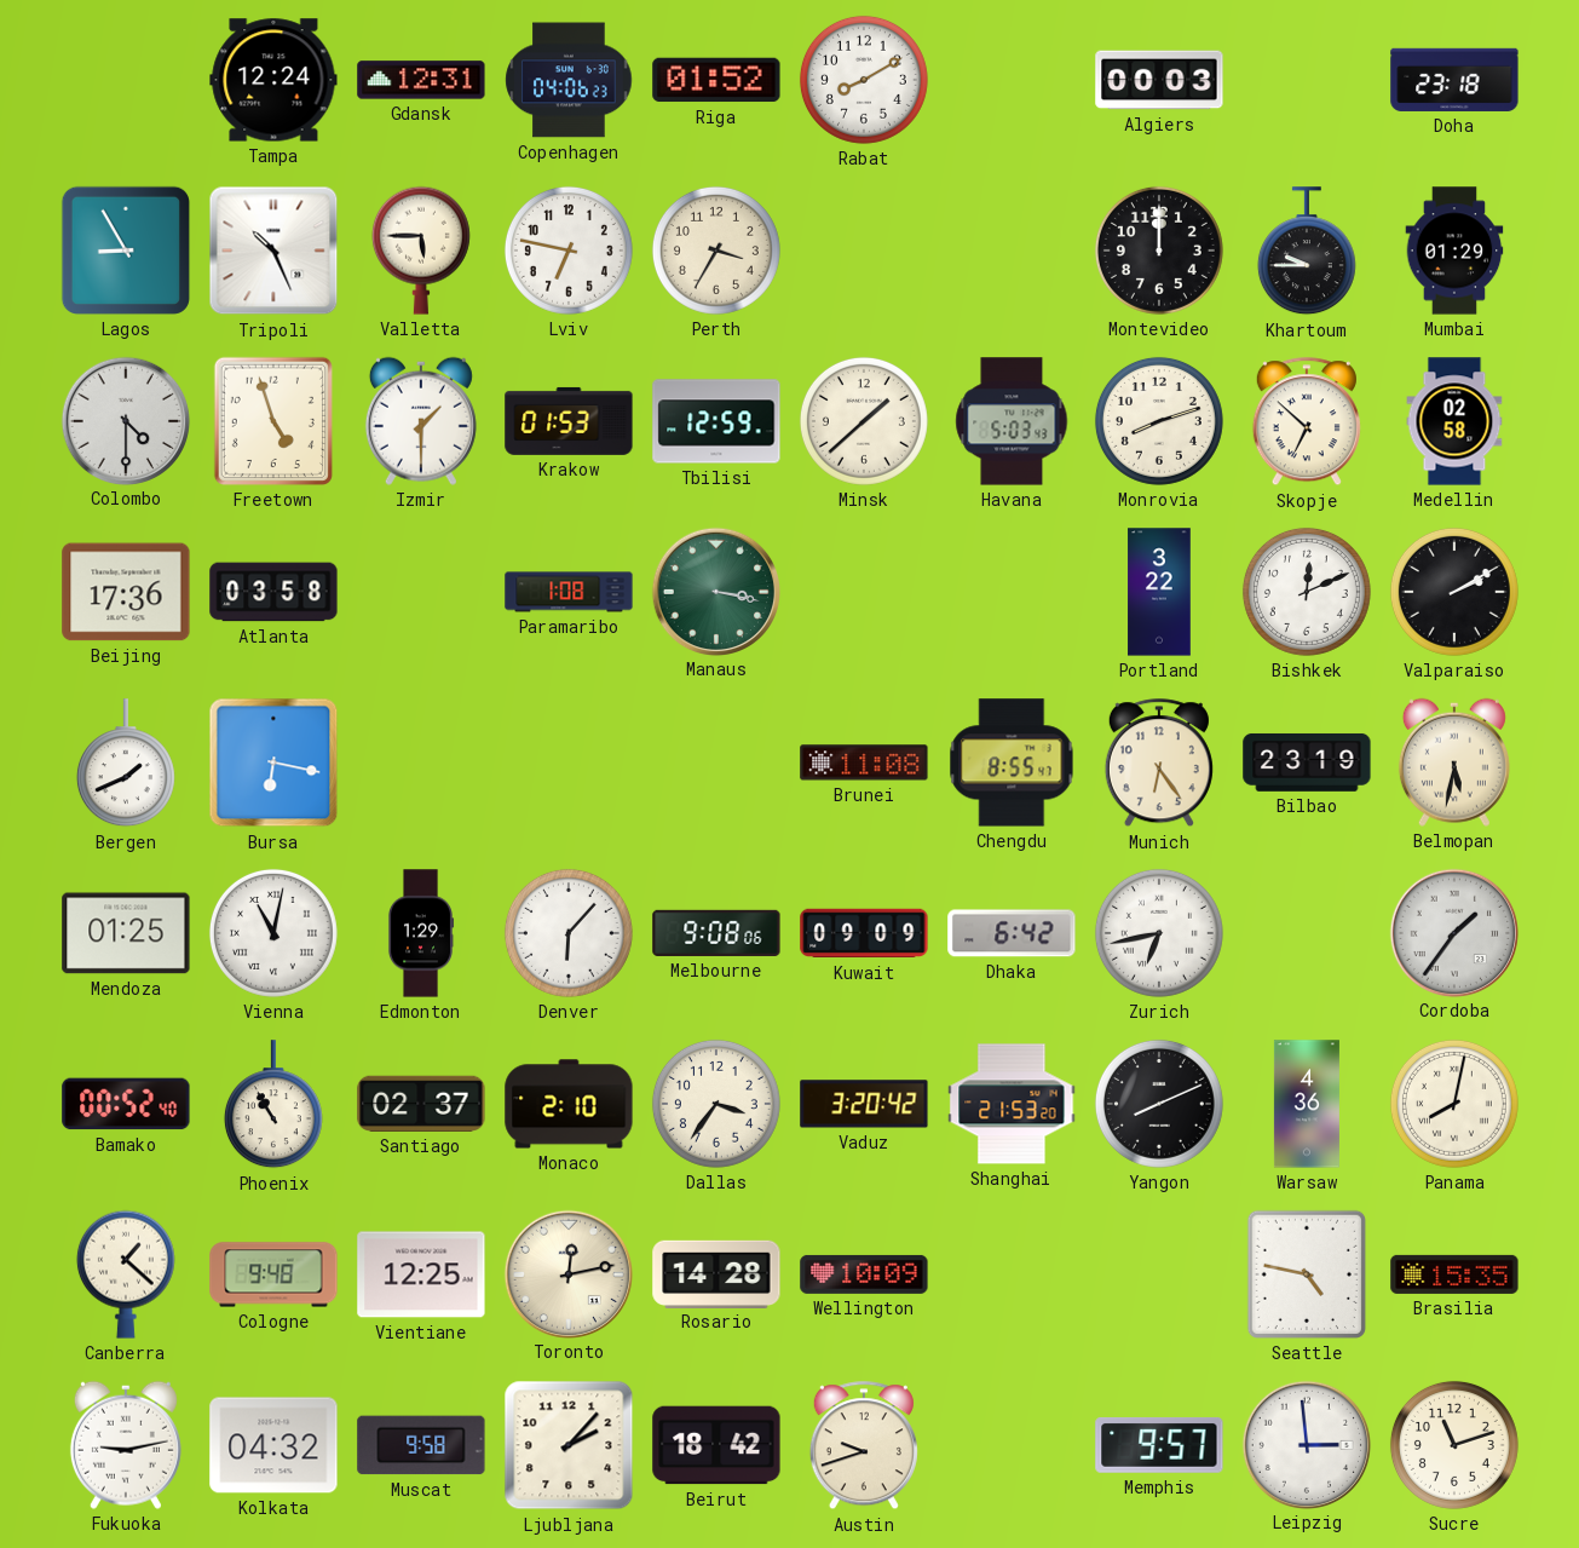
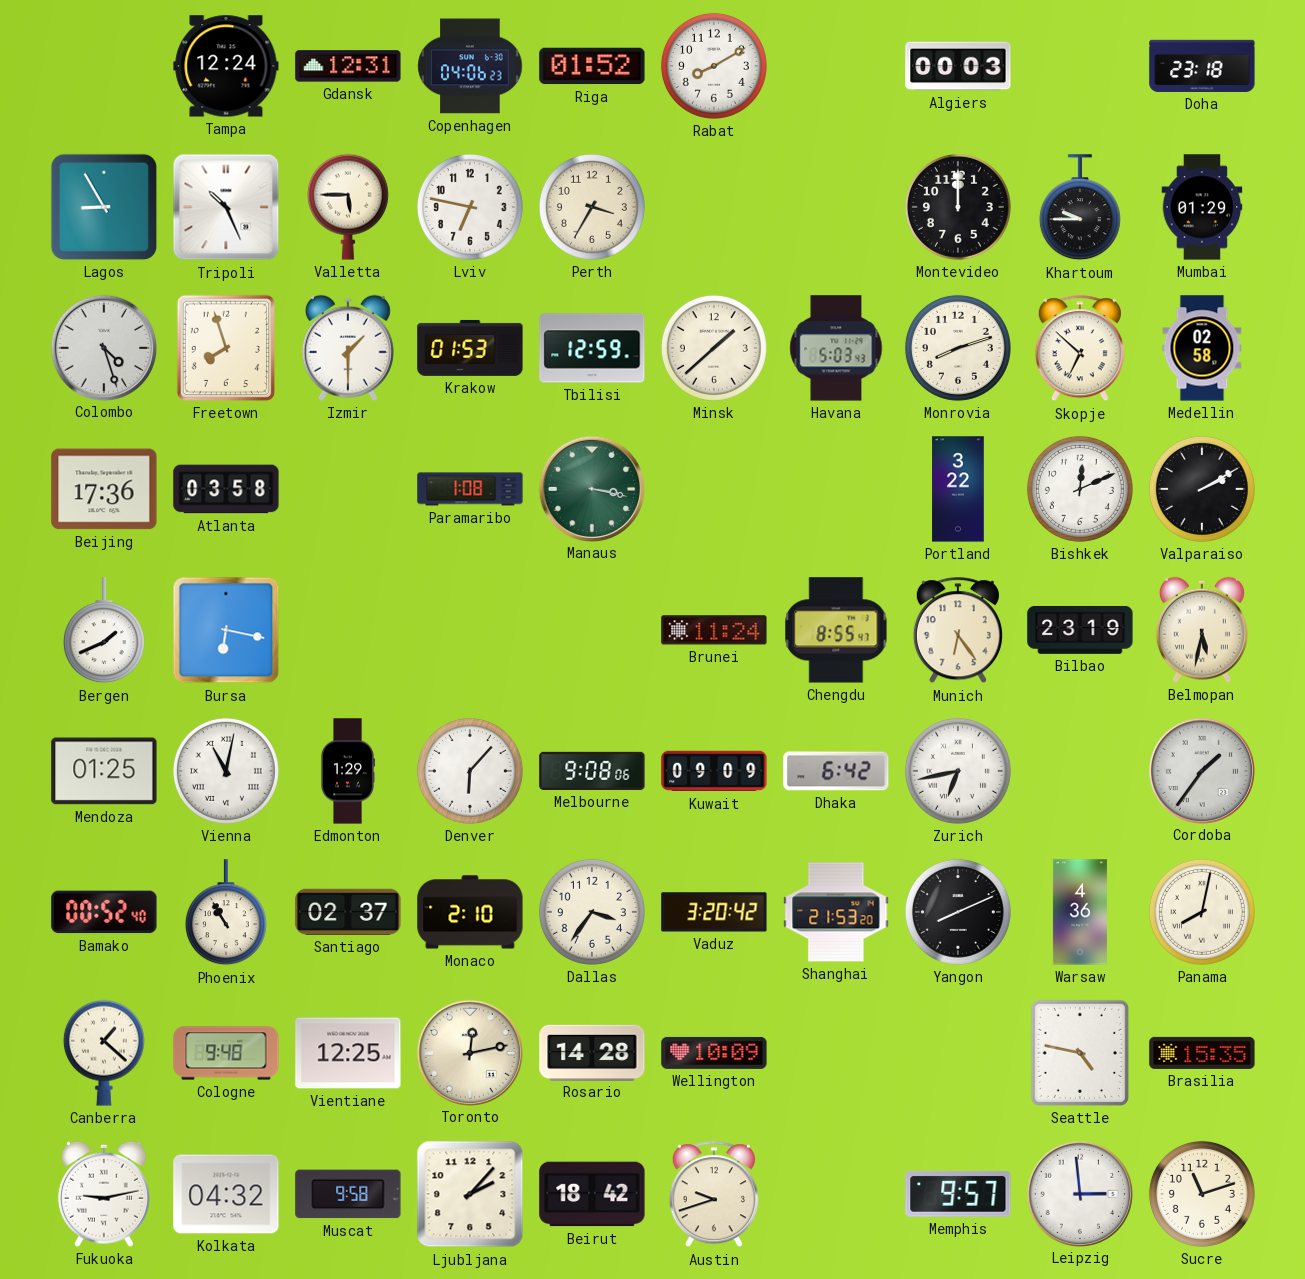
Colombo: 4:30 -> 4:27
Freetown: 4:57 -> 7:57
Brunei: 11:08 -> 11:24
